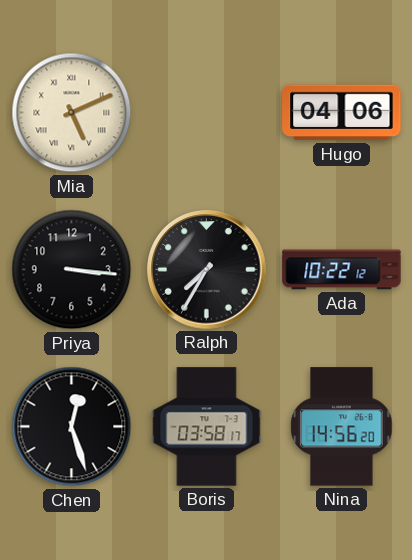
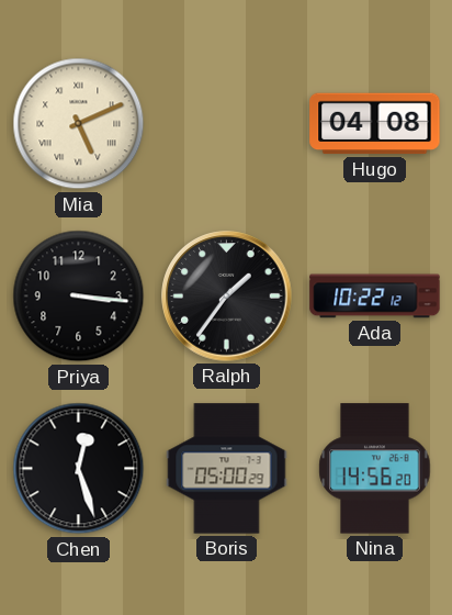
Hugo: 04:06 -> 04:08
Ralph: 7:35 -> 1:36
Boris: 03:58 -> 05:00
